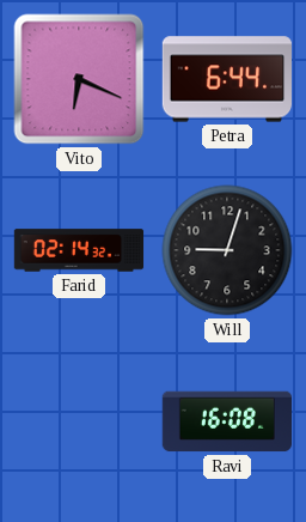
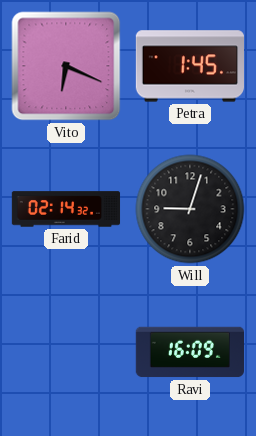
Petra: 6:44 -> 1:45
Ravi: 16:08 -> 16:09
